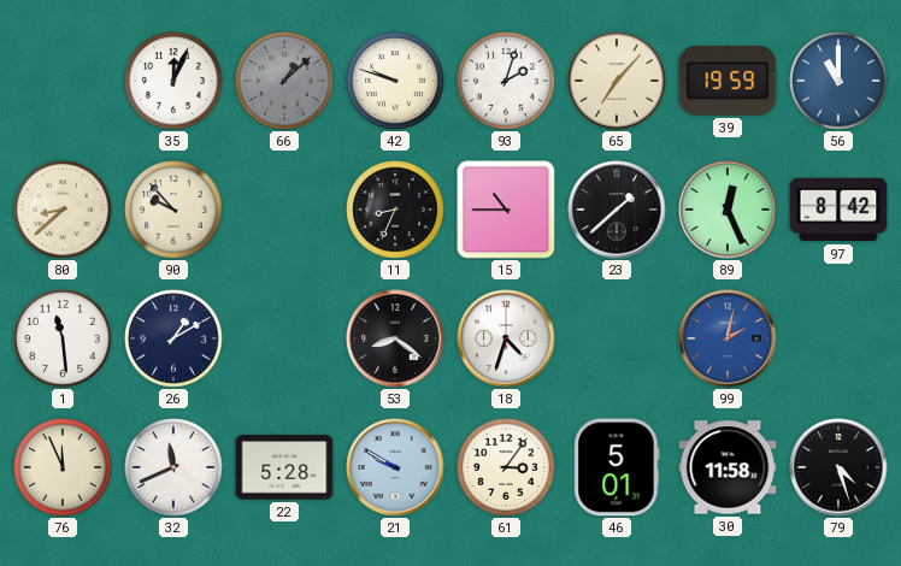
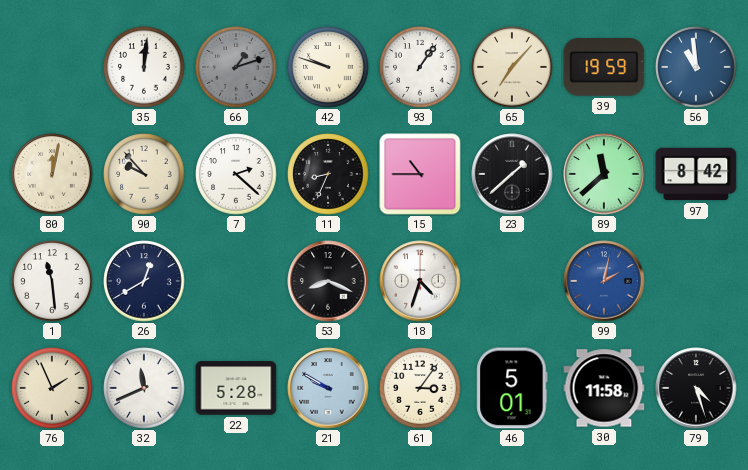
35: 12:04 -> 12:01
66: 1:08 -> 1:12
93: 2:03 -> 1:06
56: 11:00 -> 10:59
80: 8:38 -> 12:02
7: none -> 2:22
89: 12:26 -> 11:38
26: 1:10 -> 12:40
53: 8:21 -> 8:19
76: 11:56 -> 1:56
